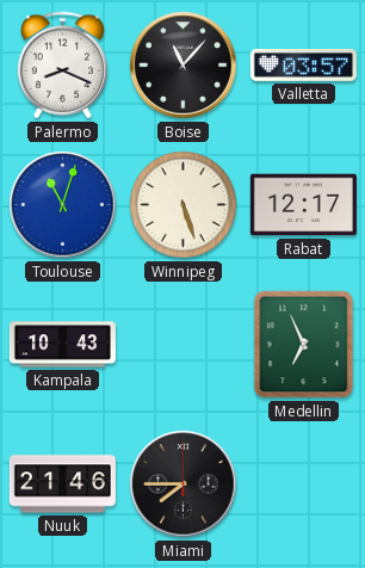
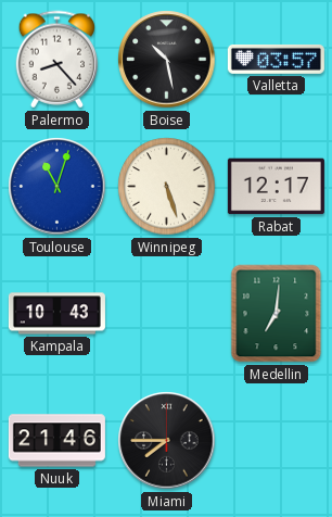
Palermo: 8:19 -> 8:23
Boise: 11:07 -> 10:28
Medellin: 6:56 -> 7:01
